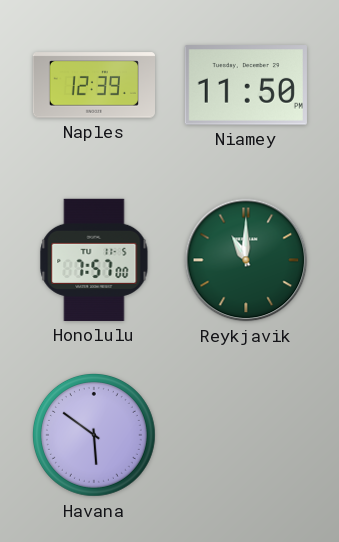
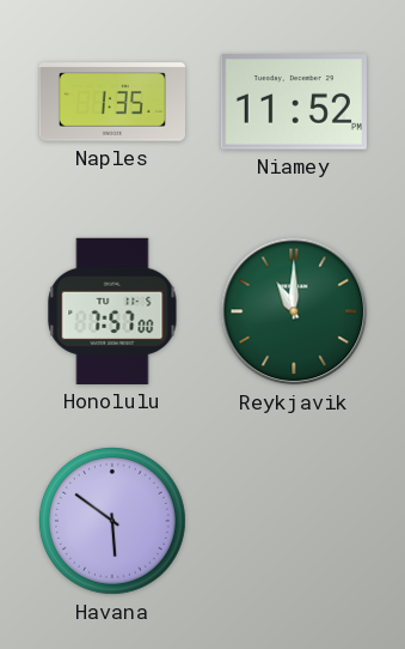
Naples: 12:39 -> 1:35
Niamey: 11:50 -> 11:52
